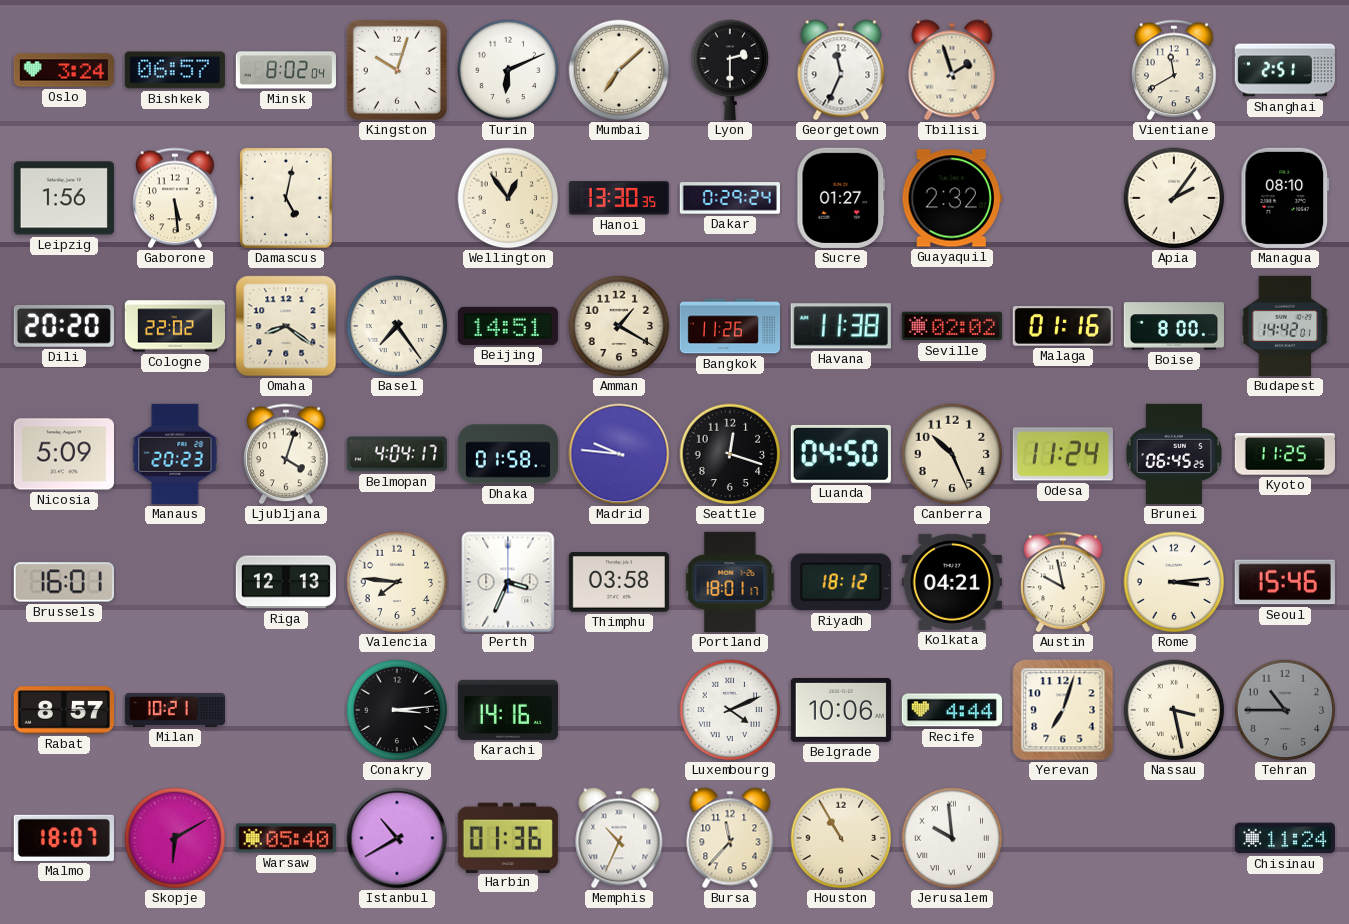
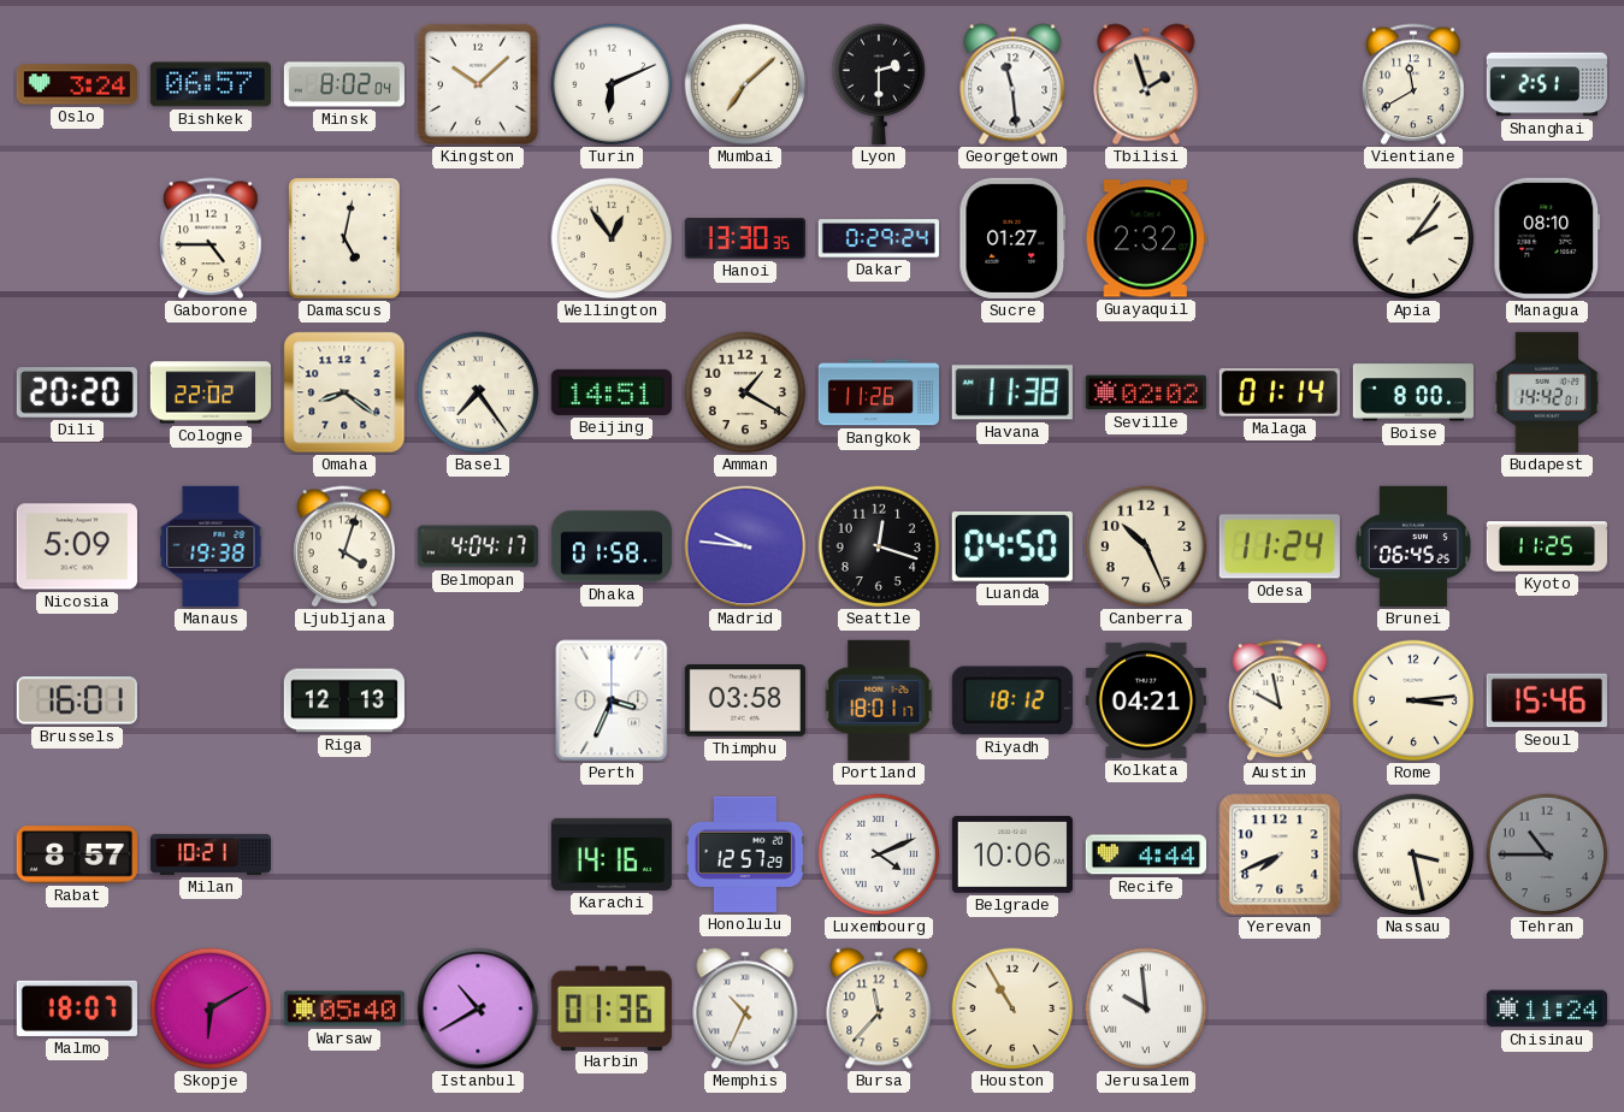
Kingston: 10:03 -> 10:08
Georgetown: 11:34 -> 11:29
Leipzig: 1:56 -> none
Gaborone: 5:29 -> 4:45
Malaga: 01:16 -> 01:14
Manaus: 20:23 -> 19:38
Valencia: 7:46 -> none
Conakry: 3:14 -> none
Honolulu: none -> 12:57
Yerevan: 7:03 -> 7:41
